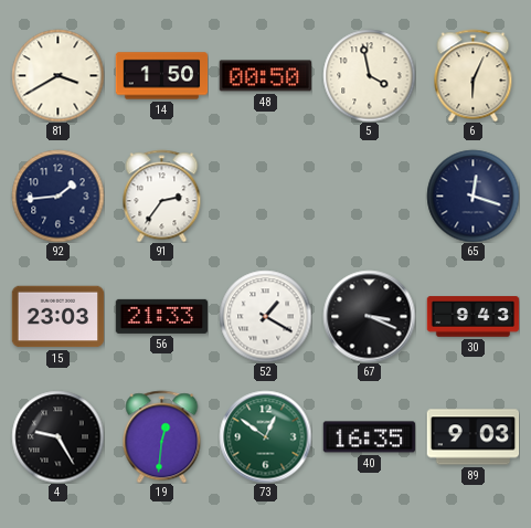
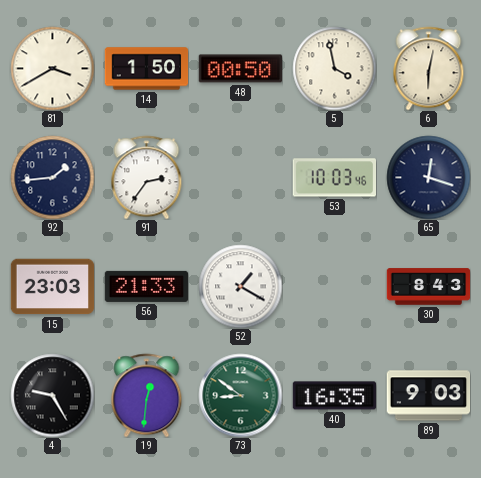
6: 6:04 -> 6:02
53: none -> 10:03
67: 3:19 -> none
30: 9:43 -> 8:43
73: 12:51 -> 8:51
